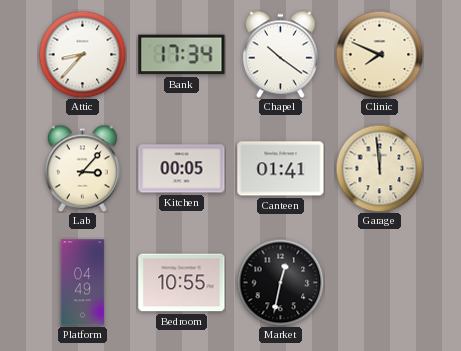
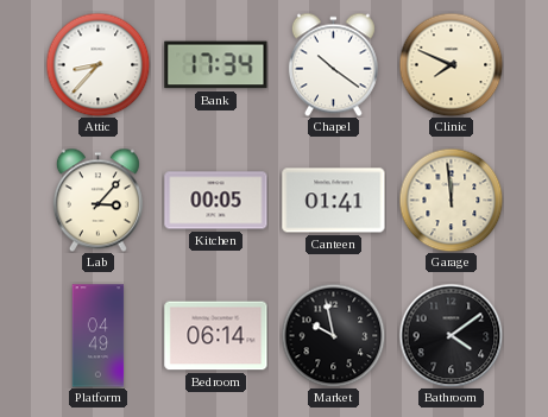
Bedroom: 10:55 -> 06:14
Market: 12:32 -> 9:58
Bathroom: none -> 4:09
